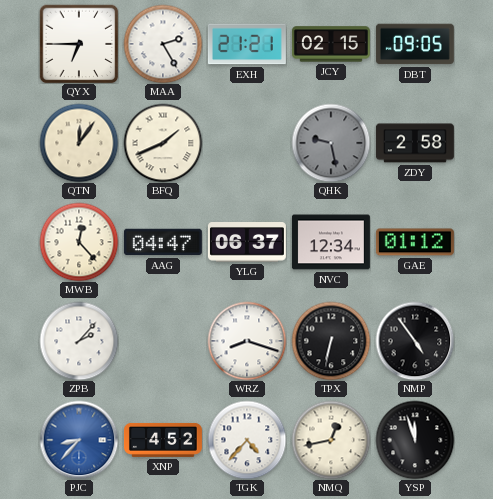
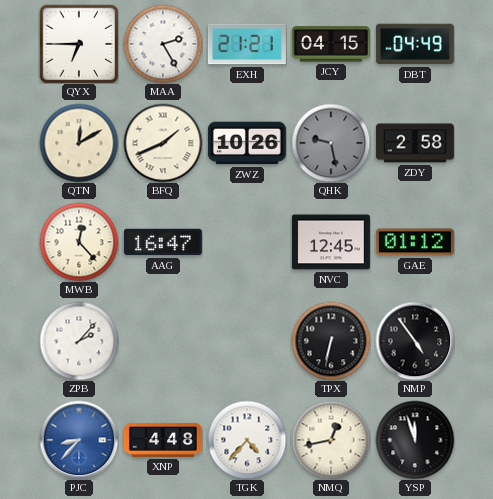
JCY: 02:15 -> 04:15
DBT: 09:05 -> 04:49
QTN: 12:06 -> 12:10
ZWZ: none -> 10:26
AAG: 04:47 -> 16:47
YLG: 06:37 -> none
NVC: 12:34 -> 12:45
WRZ: 8:18 -> none
XNP: 4:52 -> 4:48
